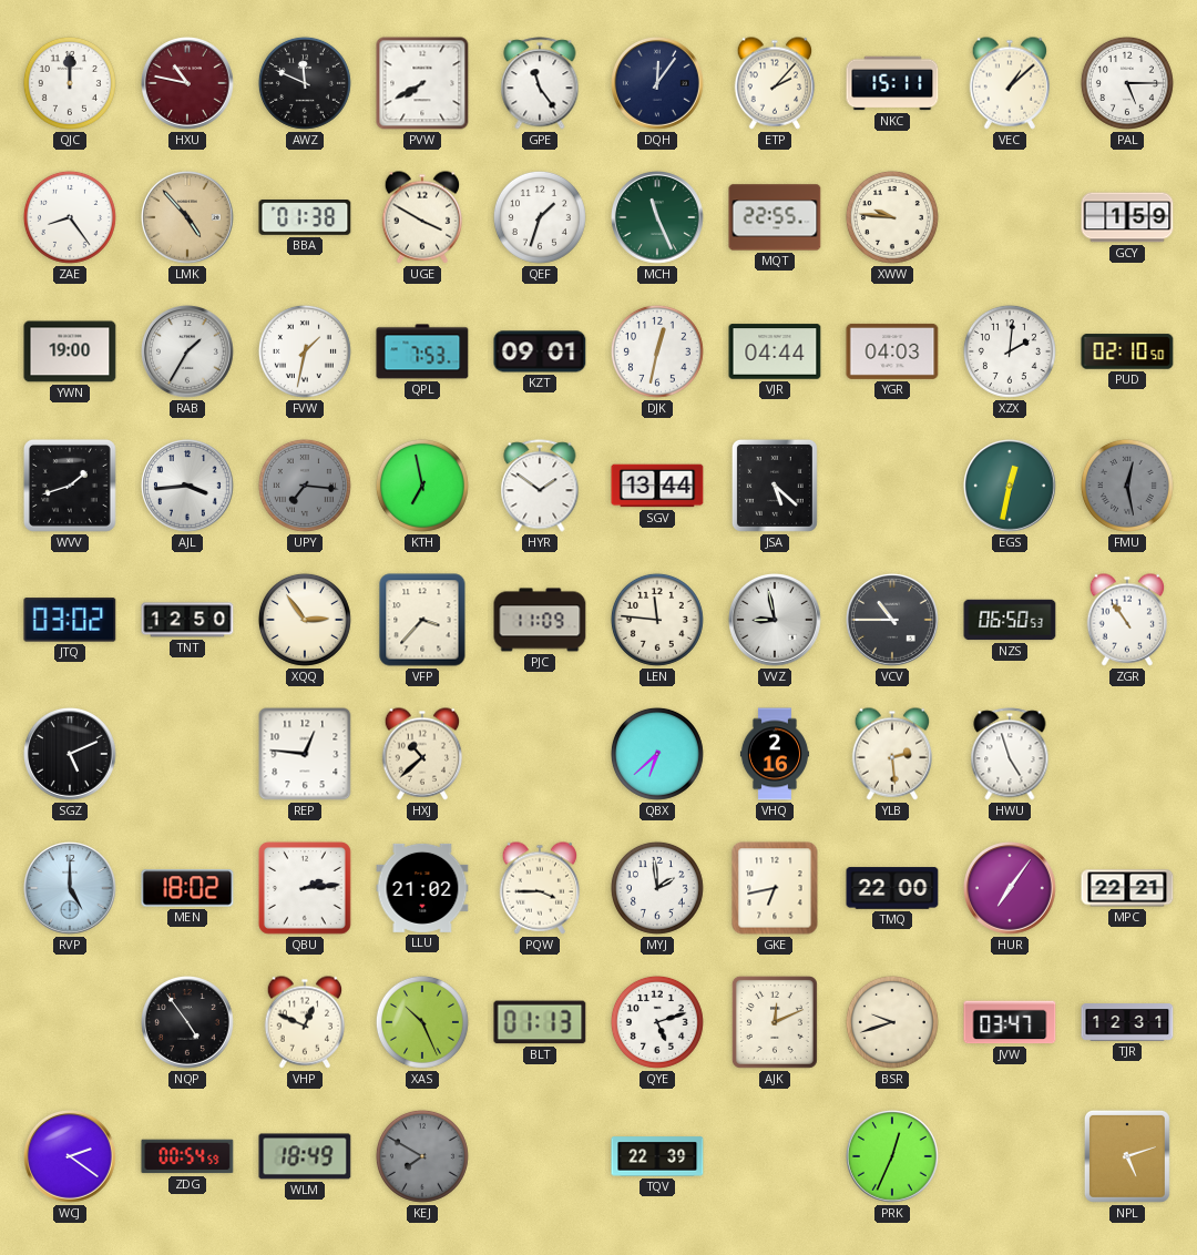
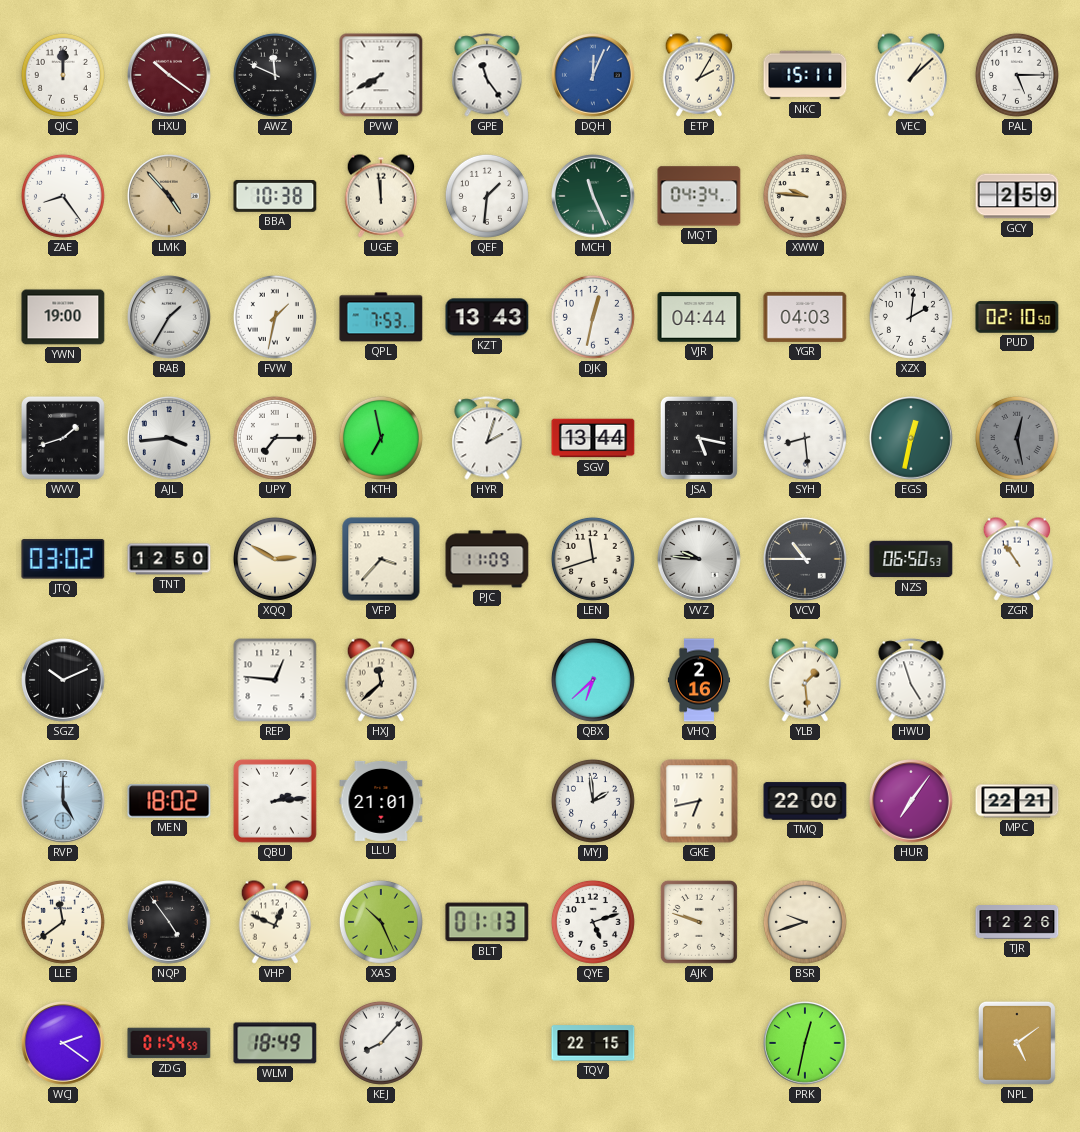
HXU: 10:47 -> 10:21
DQH: 12:06 -> 12:04
DQH dial: navy -> blue
ETP: 2:07 -> 2:05
BBA: 01:38 -> 10:38
UGE: 3:50 -> 11:59
QEF: 1:33 -> 1:31
MQT: 22:55 -> 04:34
GCY: 1:59 -> 2:59
KZT: 09:01 -> 13:43
UPY: 7:16 -> 7:15
UPY dial: grey -> white
HYR: 1:51 -> 2:03
JSA: 5:22 -> 5:17
SYH: none -> 8:29
XQQ: 2:54 -> 2:50
LEN: 11:46 -> 11:42
VVZ: 8:58 -> 9:46
SGZ: 5:11 -> 10:11
HXJ: 10:38 -> 11:38
YLB: 2:29 -> 1:29
LLU: 21:02 -> 21:01
PQW: 3:45 -> none
LLE: none -> 11:39
AJK: 12:11 -> 9:48
JVW: 03:47 -> none
TJR: 12:31 -> 12:26
ZDG: 00:54 -> 01:54
KEJ: 7:50 -> 8:07
KEJ dial: grey -> white
TQV: 22:39 -> 22:15
PRK: 12:34 -> 12:32
NPL: 5:12 -> 5:09
